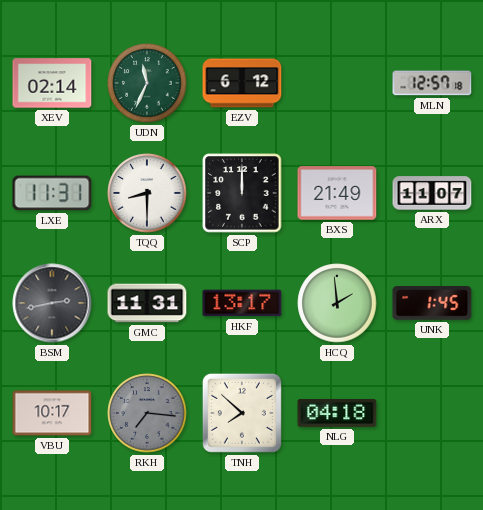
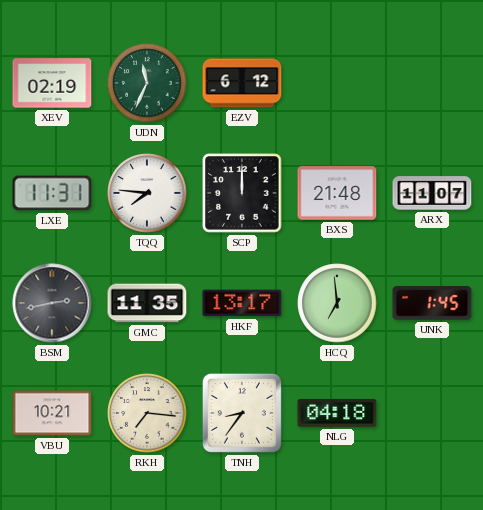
XEV: 02:14 -> 02:19
MLN: 12:57 -> none
TQQ: 8:30 -> 7:46
BXS: 21:49 -> 21:48
GMC: 11:31 -> 11:35
HCQ: 1:59 -> 6:59
VBU: 10:17 -> 10:21
RKH dial: grey -> cream
TNH: 7:52 -> 8:36
